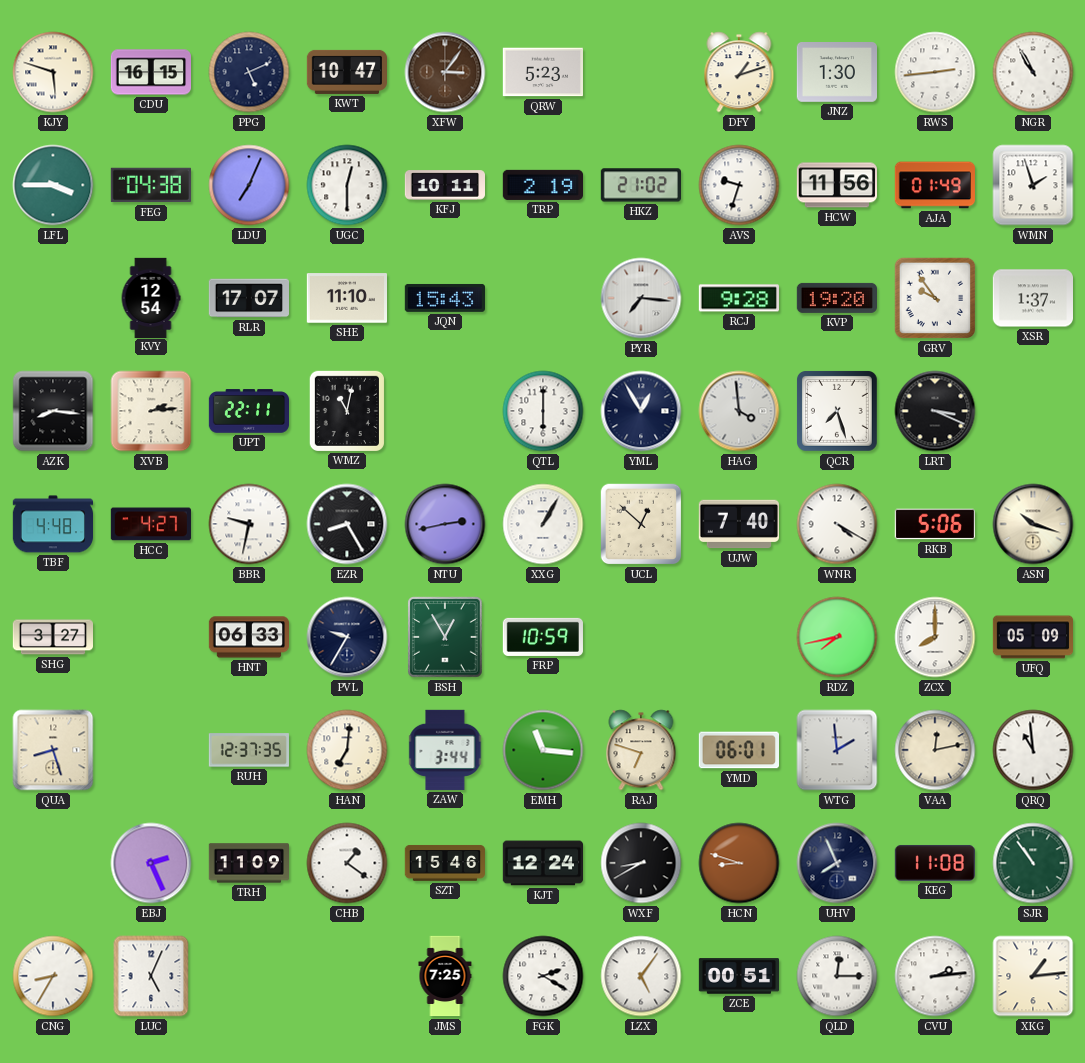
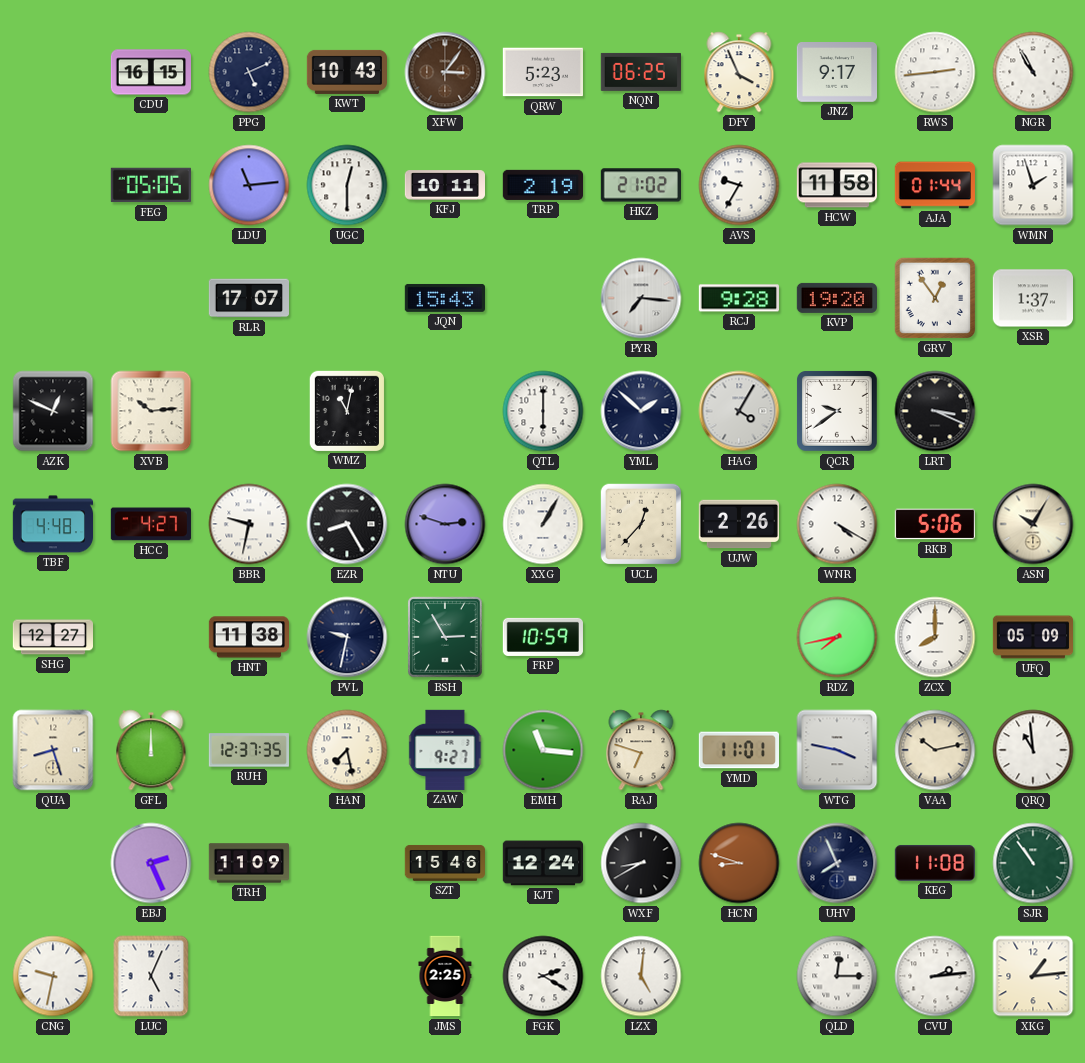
KJY: 5:48 -> none
KWT: 10:47 -> 10:43
NQN: none -> 06:25
DFY: 1:12 -> 3:56
JNZ: 1:30 -> 9:17
LFL: 3:45 -> none
FEG: 04:38 -> 05:05
LDU: 7:04 -> 11:14
AVS: 9:33 -> 9:35
HCW: 11:56 -> 11:58
AJA: 01:49 -> 01:44
KVY: 12:54 -> none
SHE: 11:10 -> none
GRV: 9:54 -> 12:54
AZK: 8:16 -> 12:49
XVB: 2:14 -> 10:14
UPT: 22:11 -> none
YML: 12:55 -> 1:52
HAG: 3:59 -> 4:05
QCR: 7:27 -> 9:39
NTU: 2:43 -> 2:48
UCL: 12:52 -> 12:37
UJW: 7:40 -> 2:26
ASN: 10:18 -> 10:05
SHG: 3:27 -> 12:27
HNT: 06:33 -> 11:38
PVL: 9:35 -> 9:32
BSH: 12:55 -> 2:55
GFL: none -> 12:00
HAN: 7:01 -> 7:28
ZAW: 3:44 -> 9:27
YMD: 06:01 -> 11:01
WTG: 1:59 -> 3:47
VAA: 12:13 -> 10:13
CHB: 1:21 -> none
CNG: 8:35 -> 9:32
JMS: 7:25 -> 2:25
LZX: 5:06 -> 5:01
ZCE: 00:51 -> none
